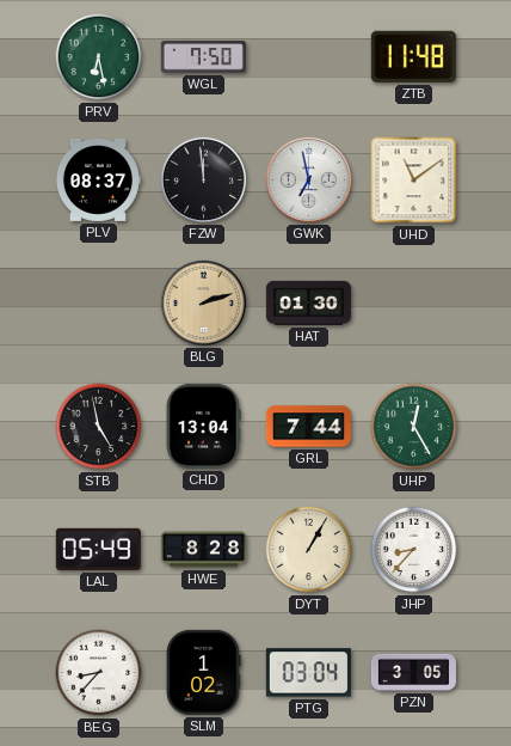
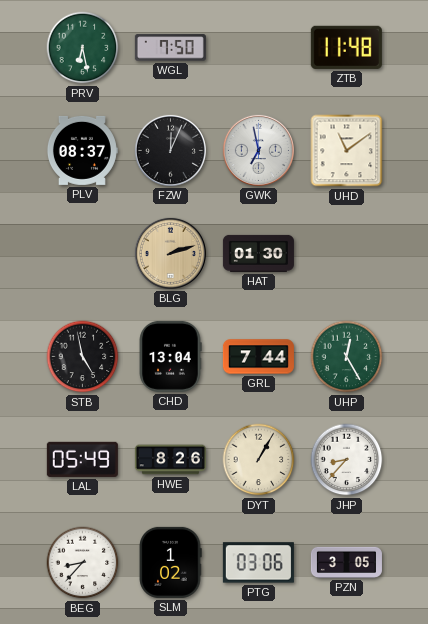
FZW: 11:59 -> 12:04
HWE: 8:28 -> 8:26
PTG: 03:04 -> 03:06
